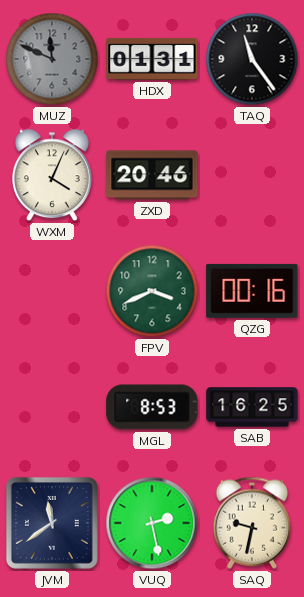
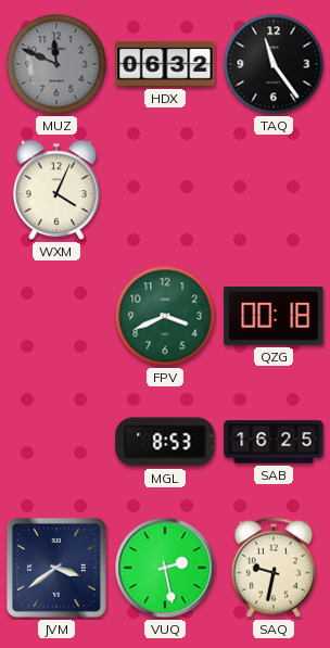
HDX: 01:31 -> 06:32
ZXD: 20:46 -> none
QZG: 00:16 -> 00:18
JVM: 11:39 -> 3:39
